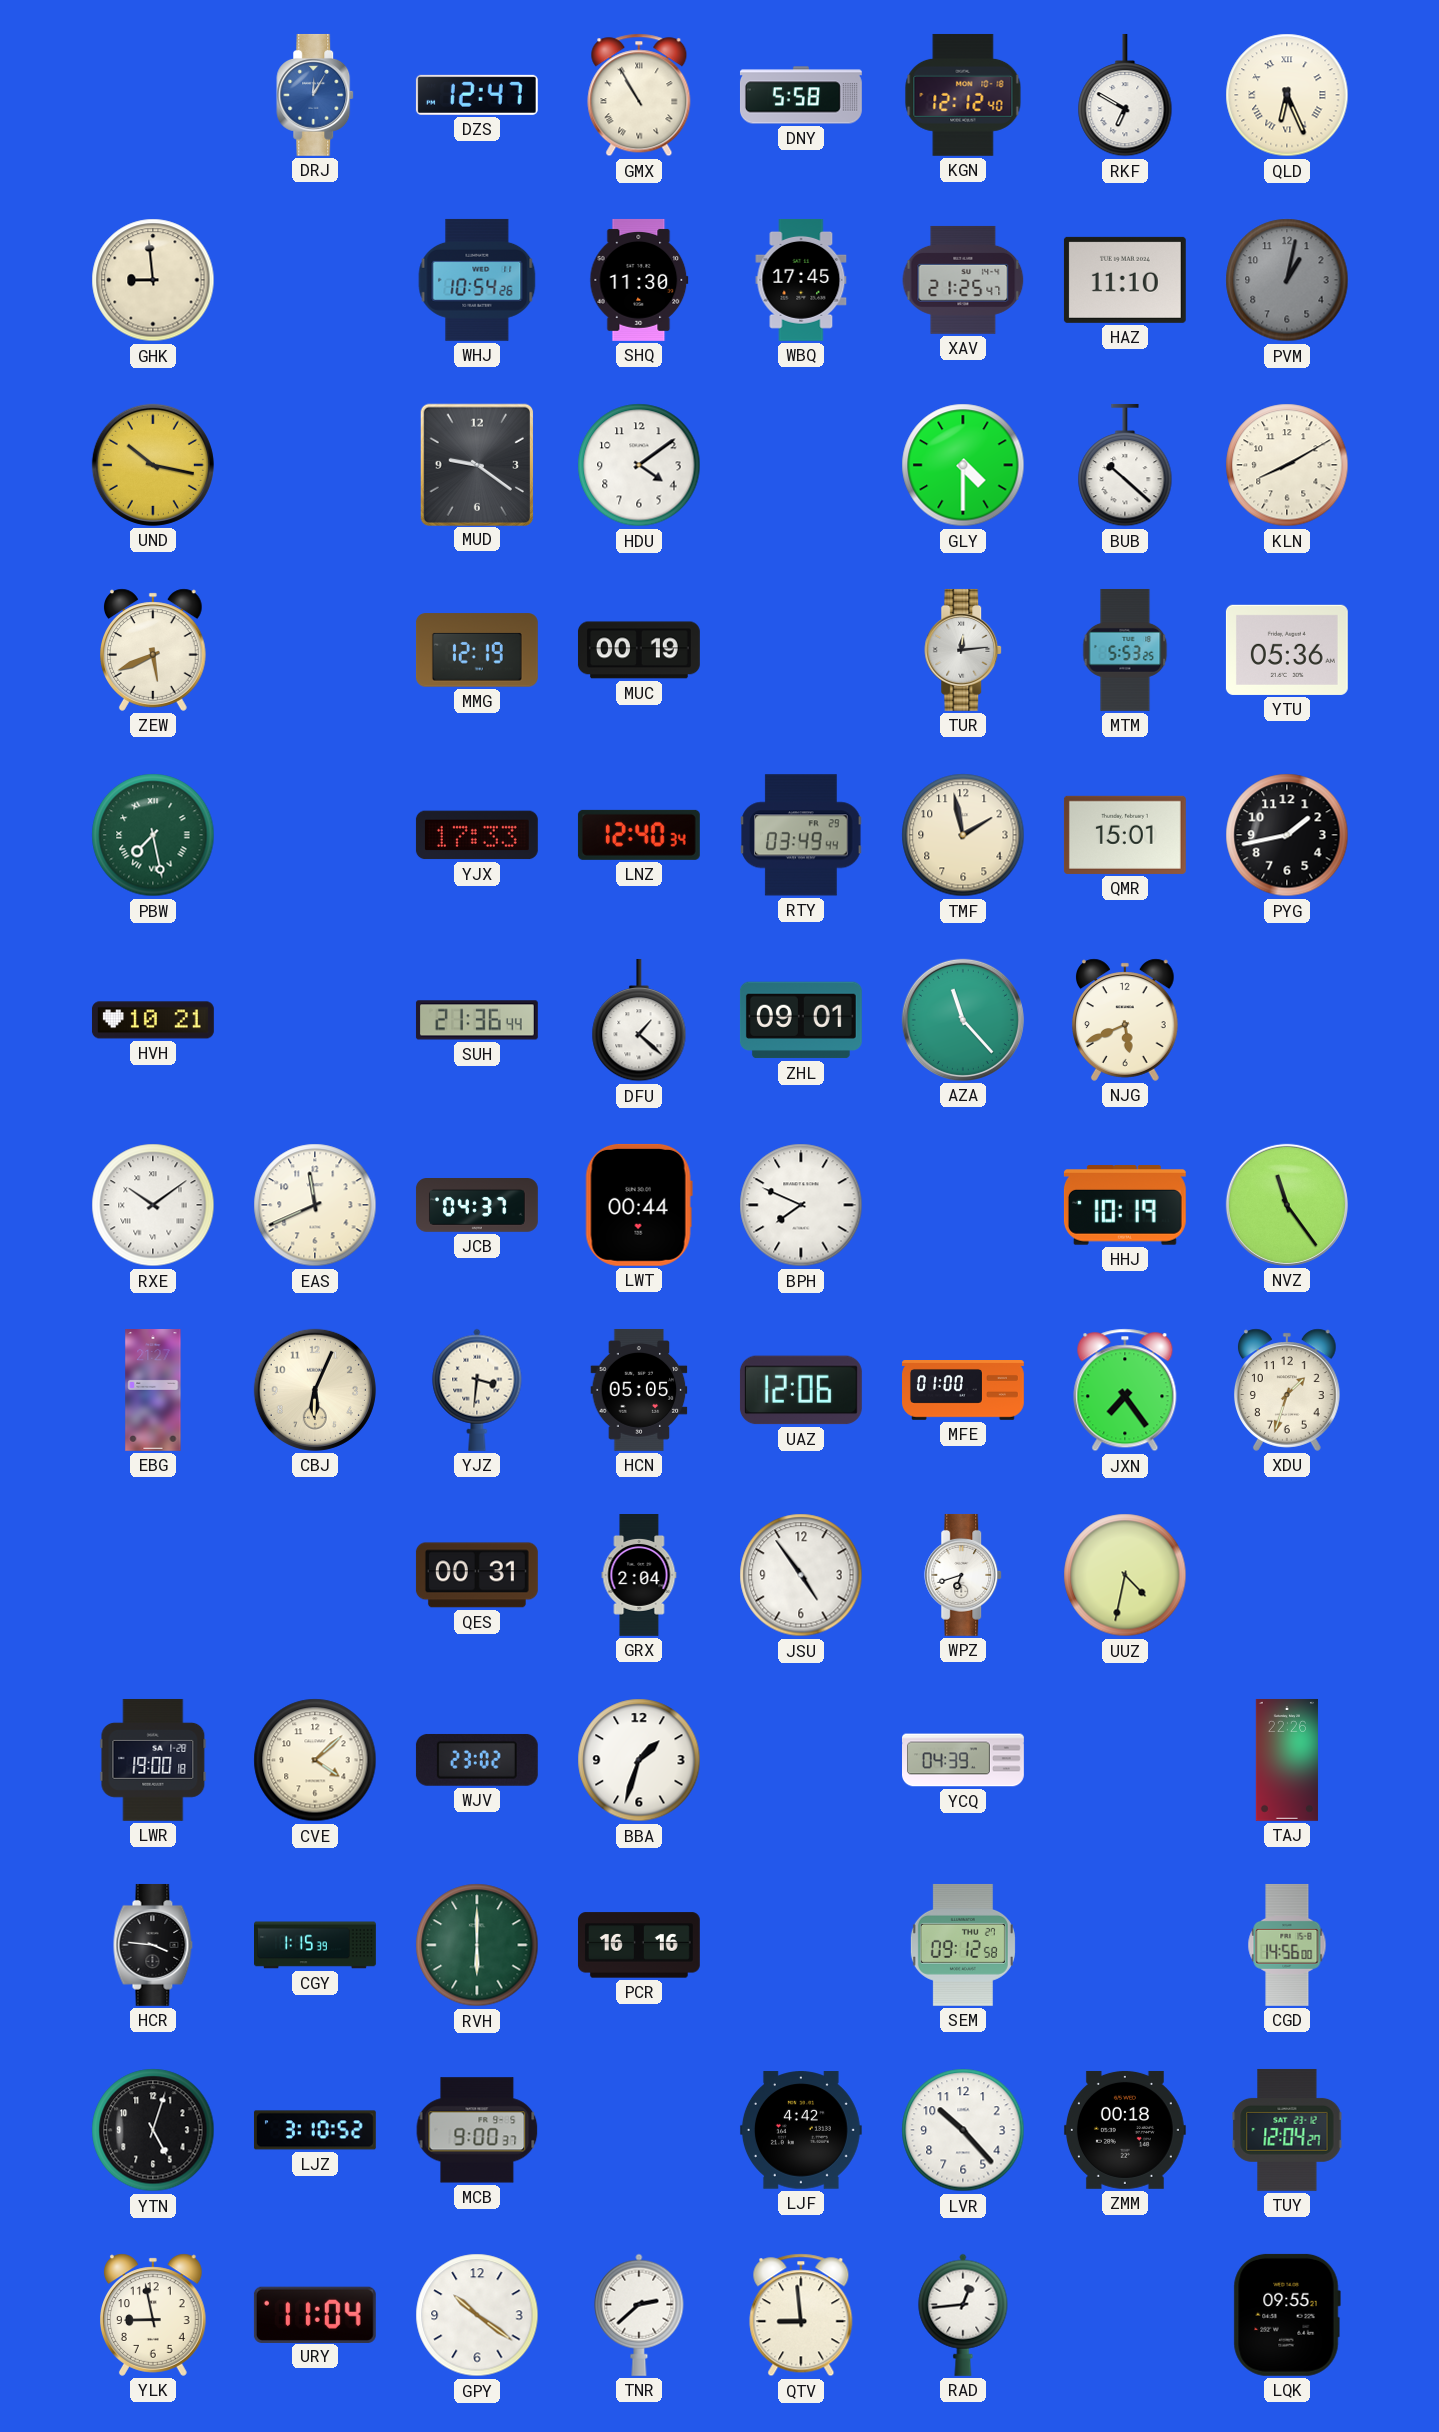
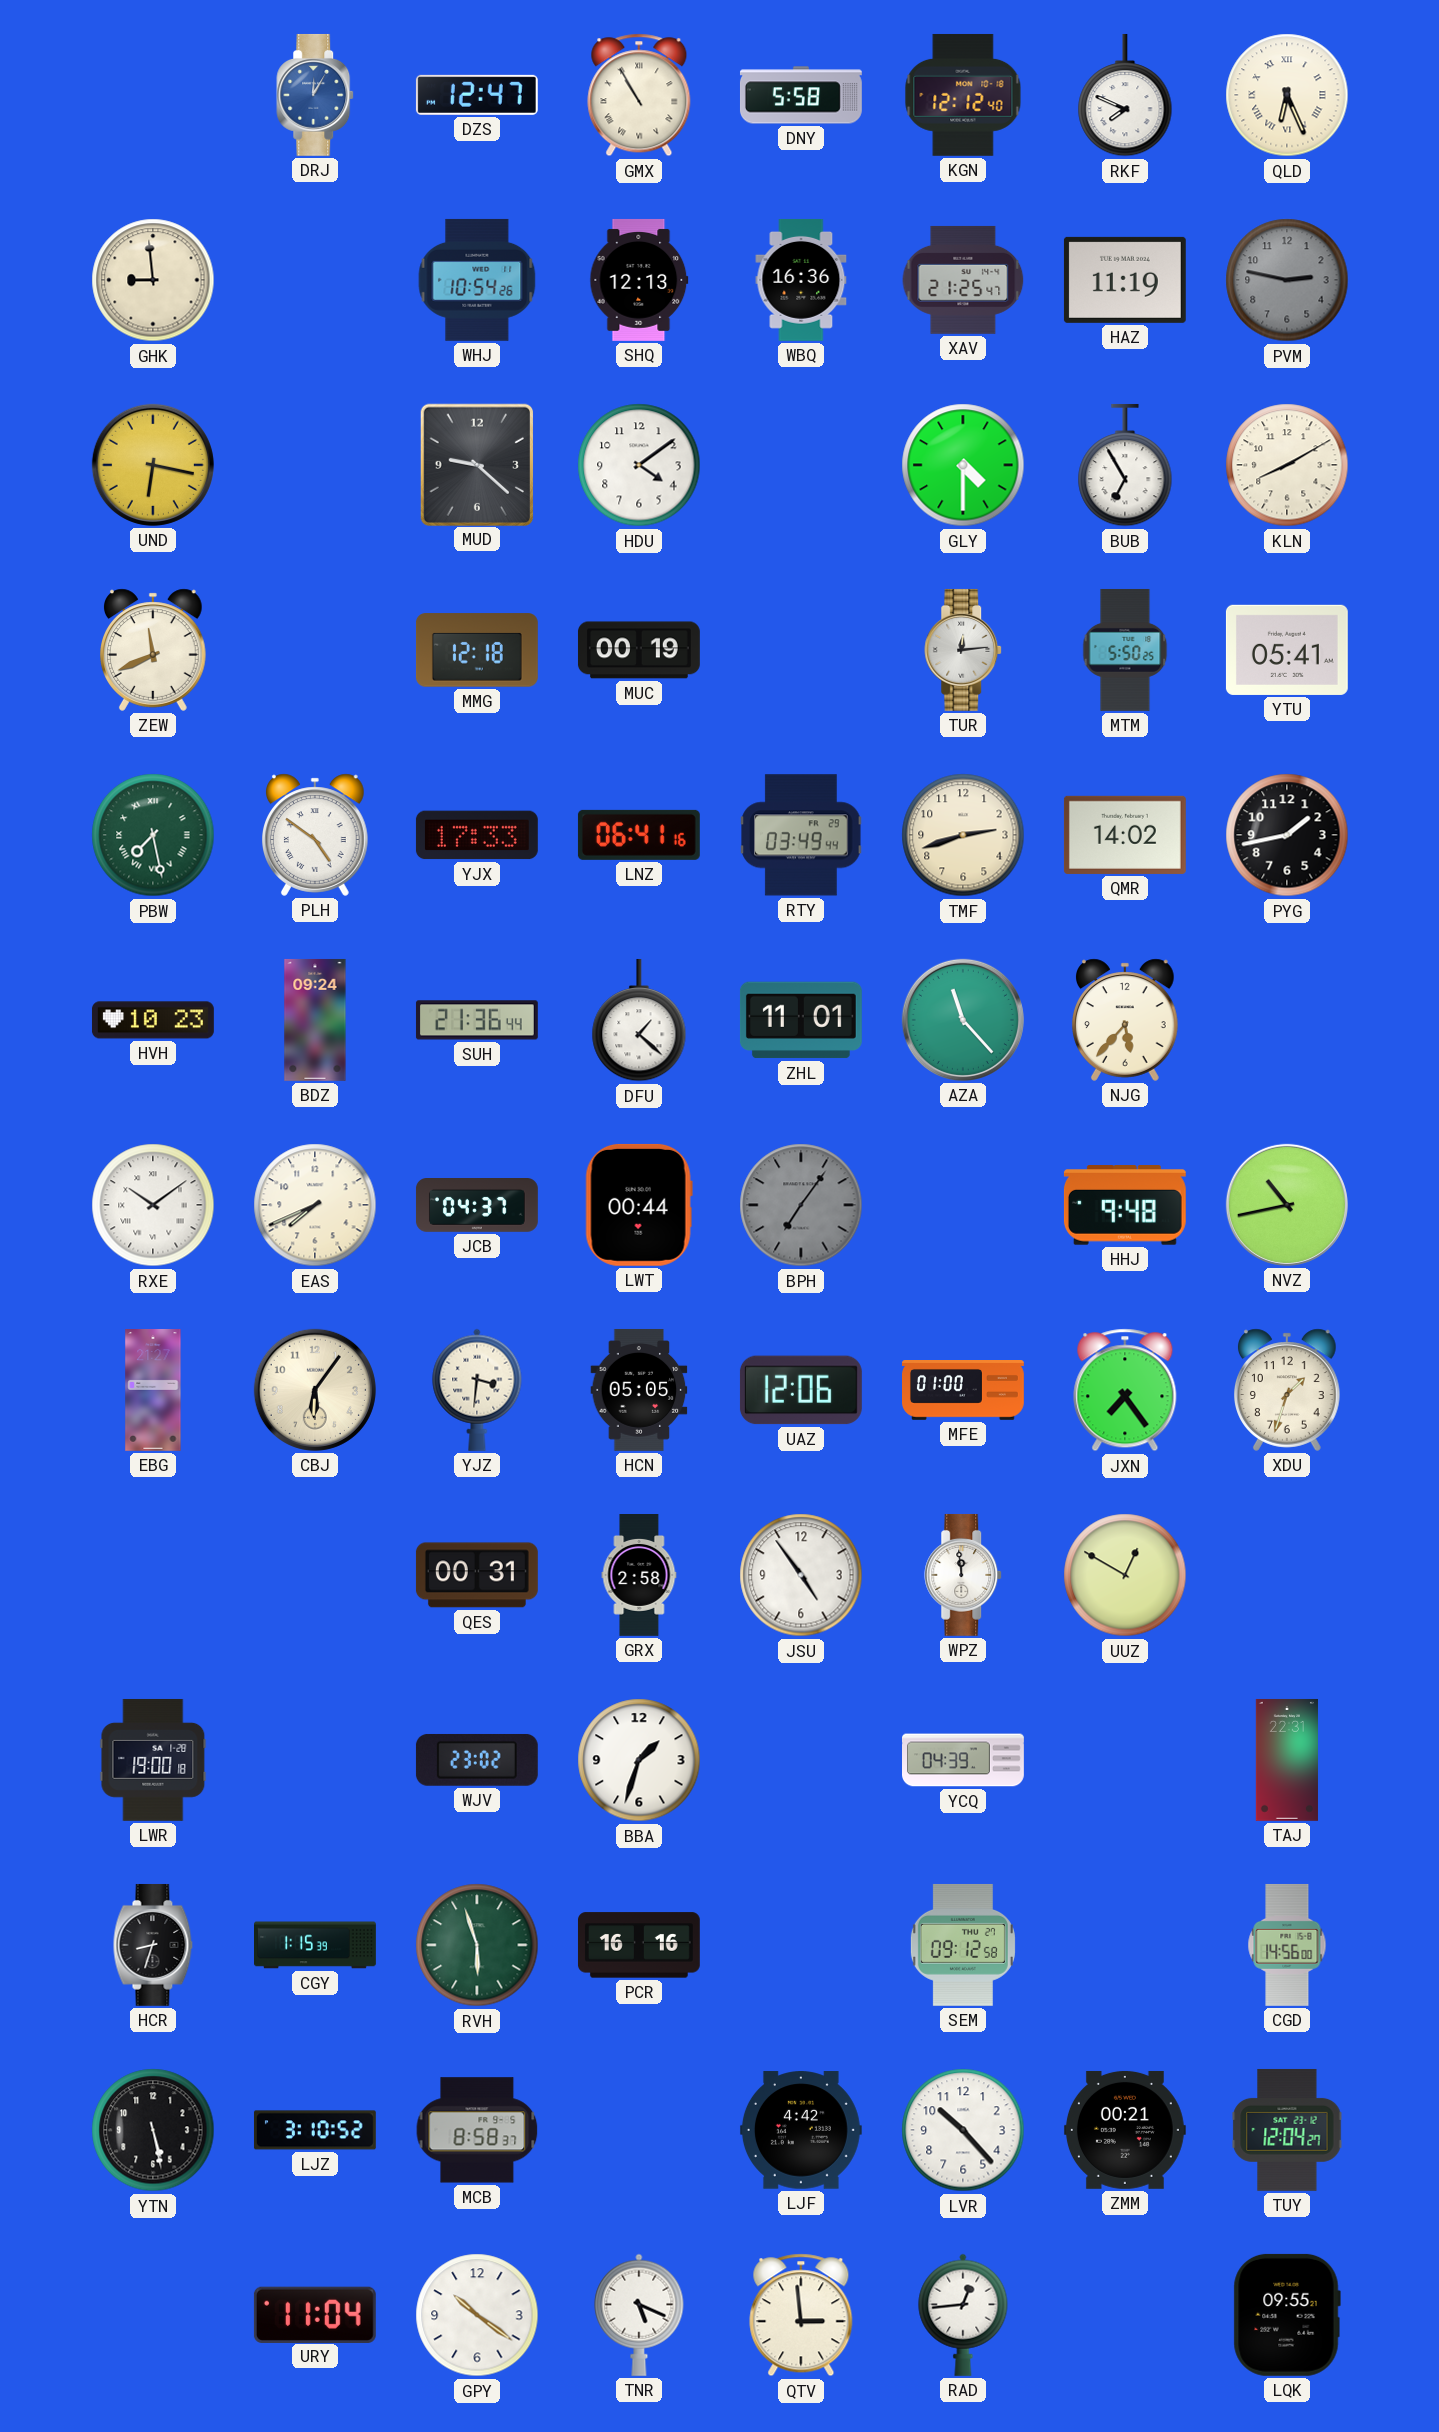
RKF: 6:50 -> 7:49
SHQ: 11:30 -> 12:13
WBQ: 17:45 -> 16:36
HAZ: 11:10 -> 11:19
PVM: 1:02 -> 2:47
UND: 10:17 -> 6:17
MUD: 9:21 -> 9:22
BUB: 10:22 -> 6:55
ZEW: 5:41 -> 11:41
MMG: 12:19 -> 12:18
MTM: 5:53 -> 5:50
YTU: 05:36 -> 05:41
PLH: none -> 4:51
LNZ: 12:40 -> 06:41
TMF: 1:58 -> 2:42
QMR: 15:01 -> 14:02
HVH: 10:21 -> 10:23
BDZ: none -> 09:24
ZHL: 09:01 -> 11:01
NJG: 5:41 -> 5:37
EAS: 11:41 -> 7:41
BPH: 7:49 -> 7:06
BPH dial: white -> grey
HHJ: 10:19 -> 9:48
NVZ: 11:24 -> 10:43
CBJ: 6:04 -> 6:06
GRX: 2:04 -> 2:58
WPZ: 6:42 -> 11:59
UUZ: 4:32 -> 12:50
CVE: 4:08 -> none
TAJ: 22:26 -> 22:31
HCR: 3:46 -> 8:33
RVH: 6:00 -> 5:57
YTN: 5:03 -> 5:28
MCB: 9:00 -> 8:58
ZMM: 00:18 -> 00:21
YLK: 8:58 -> none
TNR: 2:38 -> 5:19
QTV: 8:59 -> 2:59
